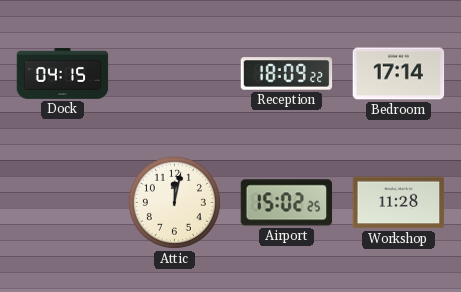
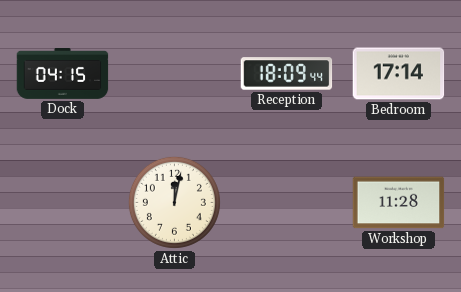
Reception: 18:09:22 -> 18:09:44
Airport: 15:02 -> none
